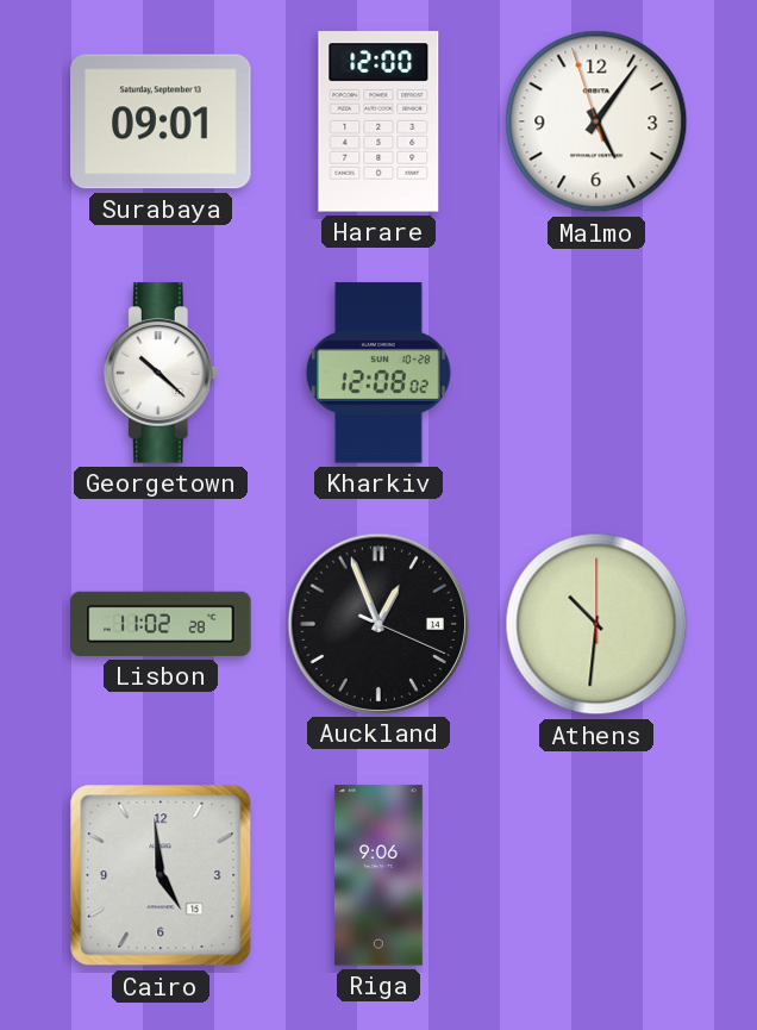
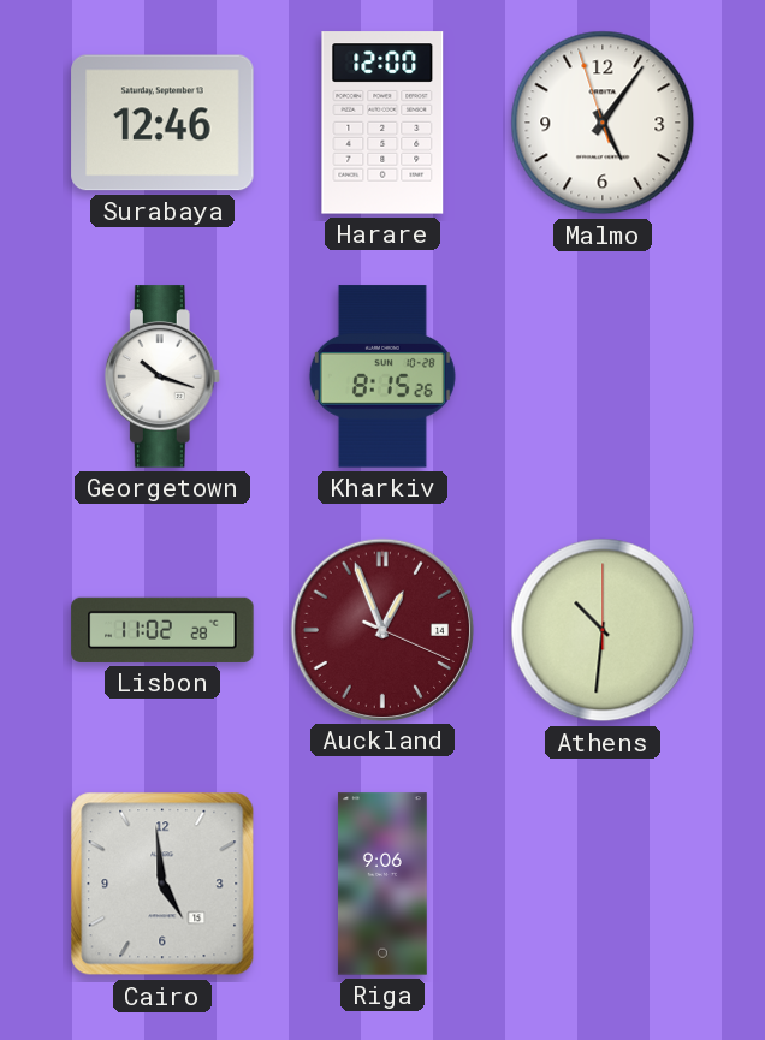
Surabaya: 09:01 -> 12:46
Georgetown: 10:22 -> 10:18
Kharkiv: 12:08 -> 8:15
Auckland dial: black -> burgundy
